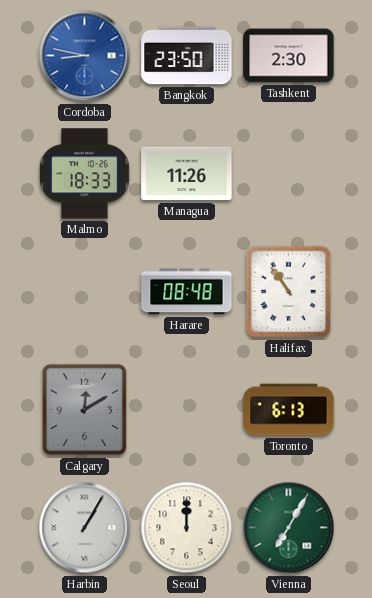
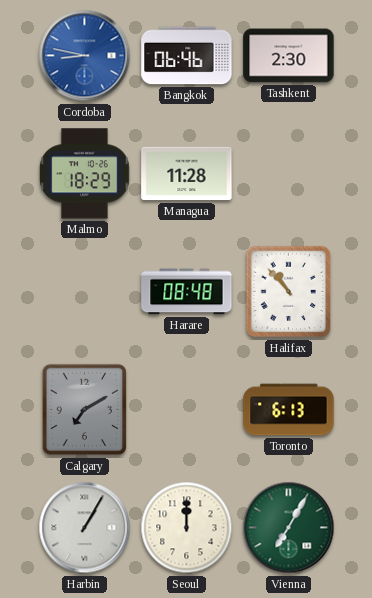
Bangkok: 23:50 -> 06:46
Malmo: 18:33 -> 18:29
Managua: 11:26 -> 11:28
Halifax: 10:54 -> 10:53
Calgary: 12:10 -> 7:10
